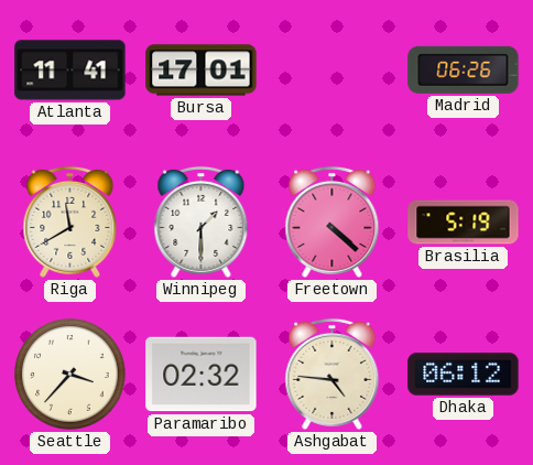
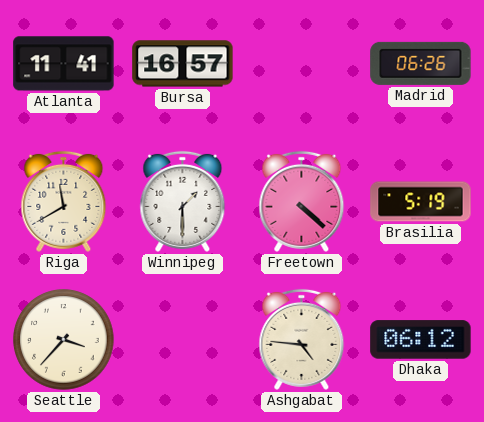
Bursa: 17:01 -> 16:57
Paramaribo: 02:32 -> none
